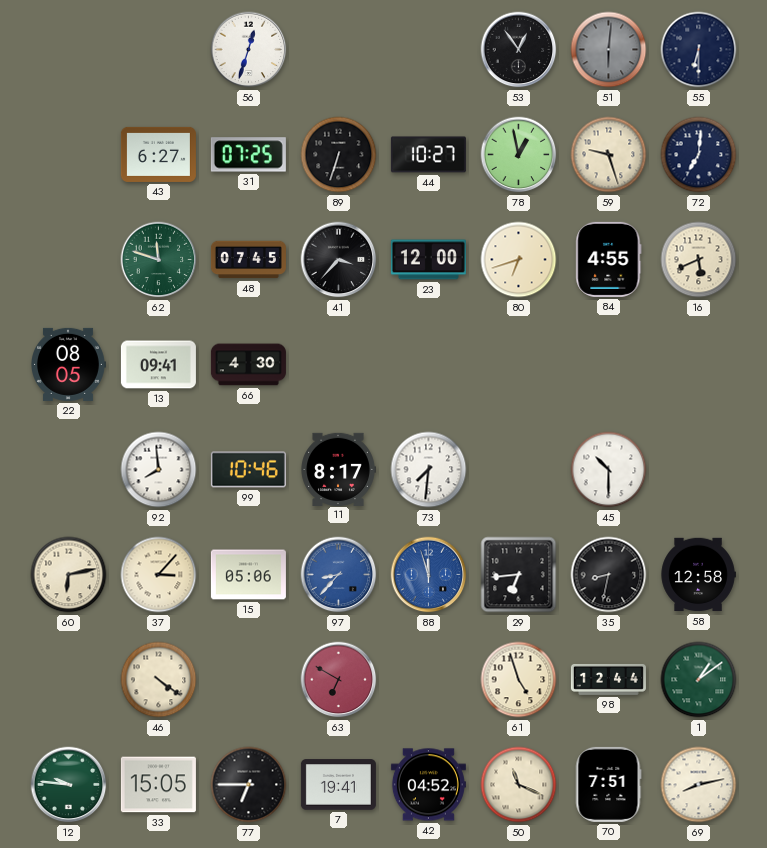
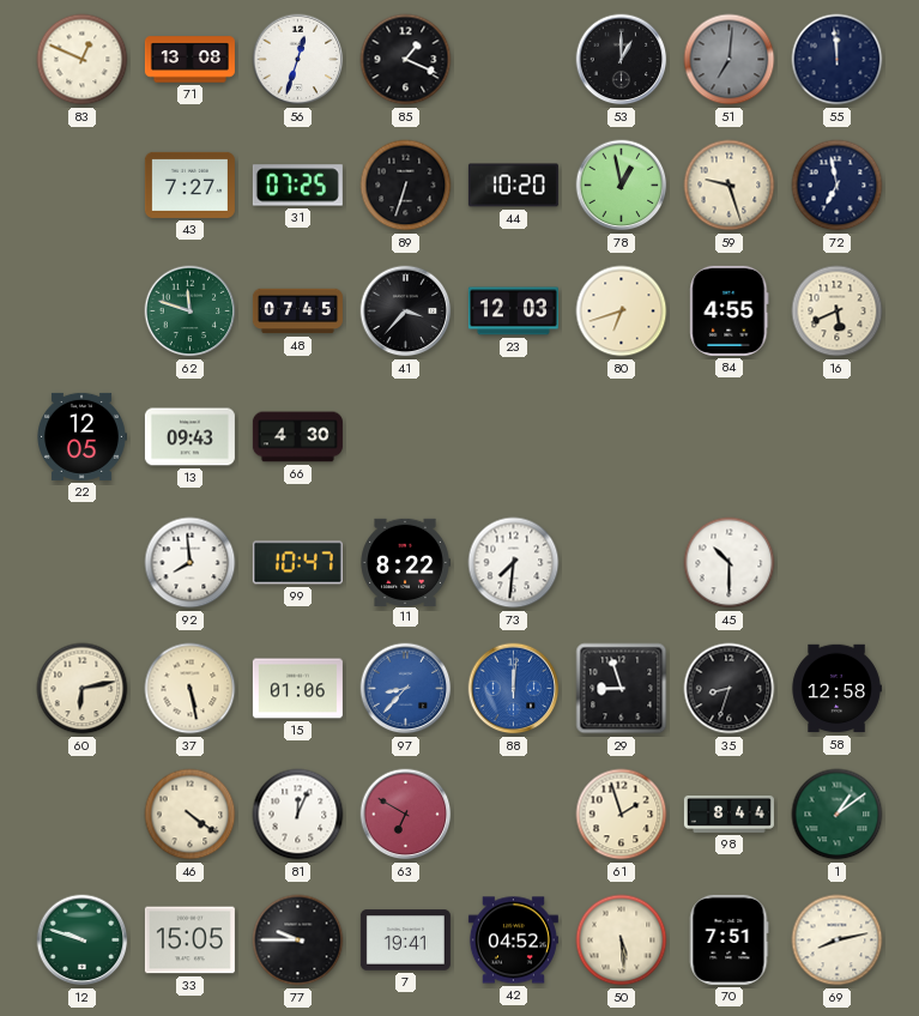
83: none -> 12:49
71: none -> 13:08
85: none -> 1:19
53: 12:54 -> 1:00
51: 6:01 -> 7:01
55: 6:30 -> 11:59
43: 6:27 -> 7:27
44: 10:27 -> 10:20
72: 7:01 -> 6:58
23: 12:00 -> 12:03
22: 08:05 -> 12:05
13: 09:41 -> 09:43
99: 10:46 -> 10:47
11: 8:17 -> 8:22
37: 3:07 -> 5:28
15: 05:06 -> 01:06
88: 11:57 -> 12:01
29: 6:44 -> 8:57
35: 8:32 -> 8:33
81: none -> 12:04
61: 4:57 -> 1:57
98: 12:44 -> 8:44
12: 9:46 -> 9:48
77: 6:45 -> 9:45
50: 11:19 -> 5:29
